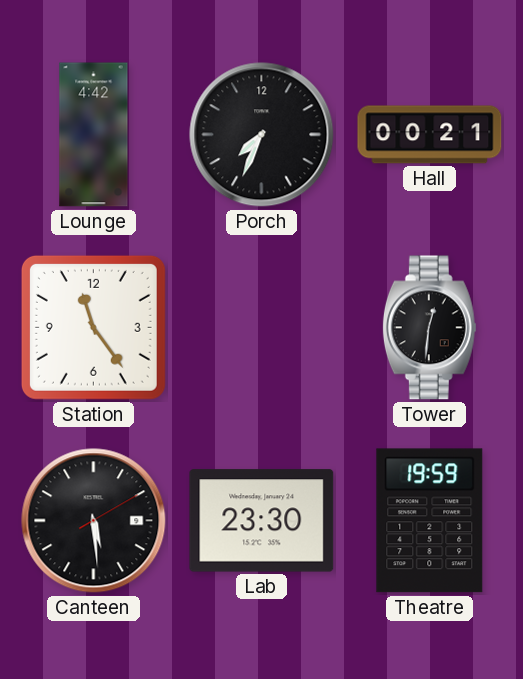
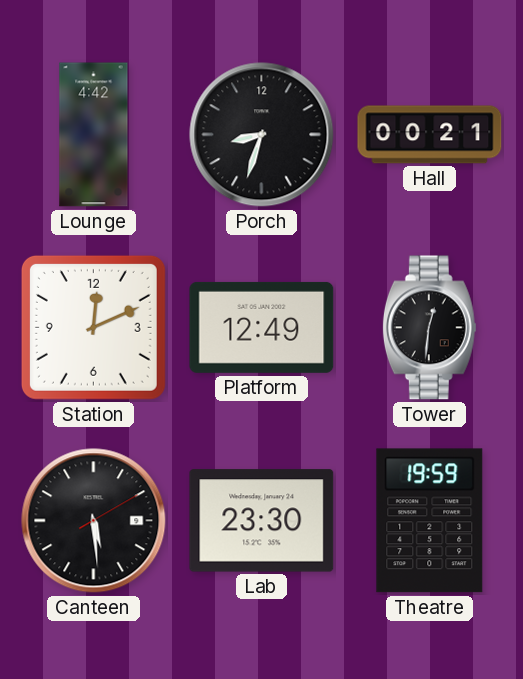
Porch: 7:34 -> 8:33
Station: 11:24 -> 12:11
Platform: none -> 12:49
